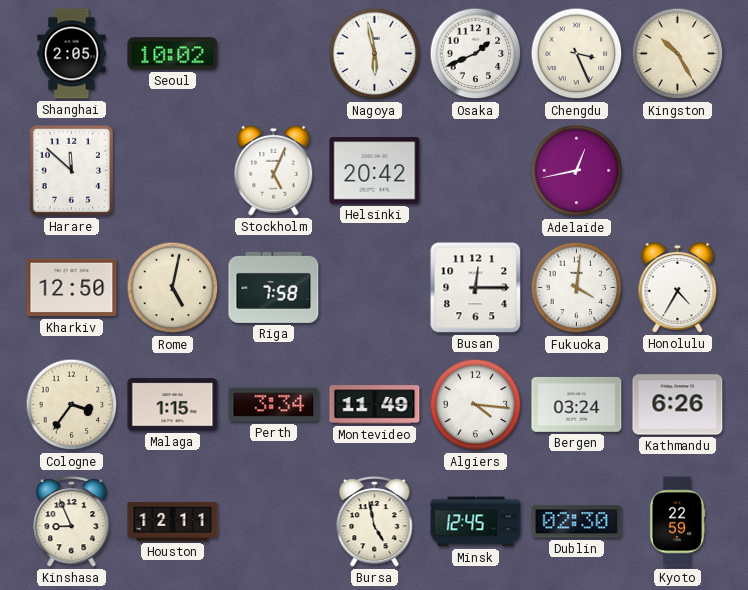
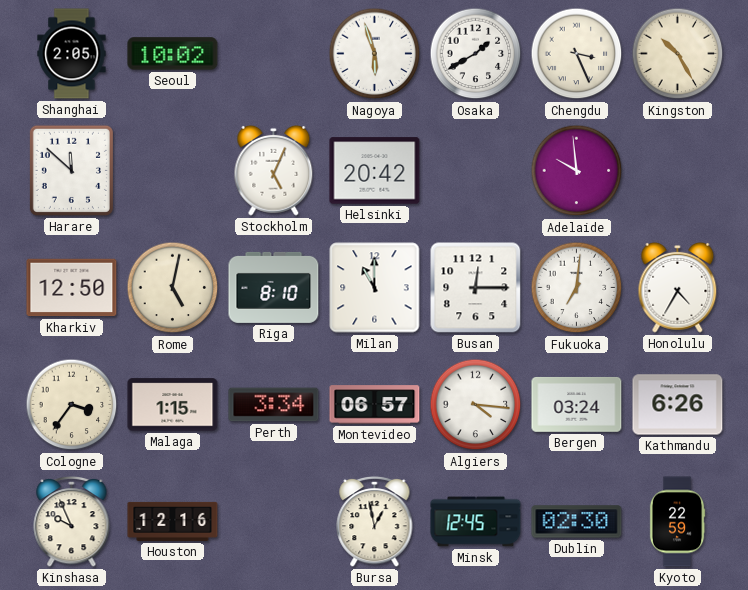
Nagoya: 5:58 -> 5:57
Osaka: 1:41 -> 1:40
Adelaide: 12:43 -> 9:59
Riga: 7:58 -> 8:10
Milan: none -> 11:00
Fukuoka: 4:01 -> 7:01
Montevideo: 11:49 -> 06:57
Kinshasa: 8:56 -> 9:56
Houston: 12:11 -> 12:16
Bursa: 4:58 -> 12:58
